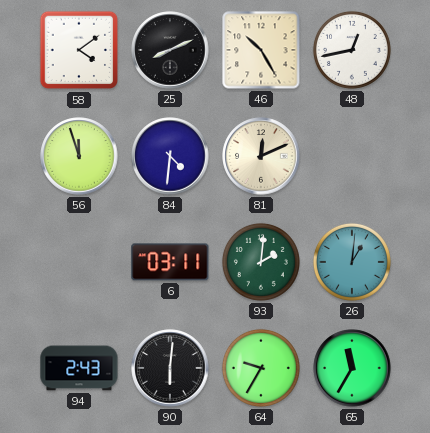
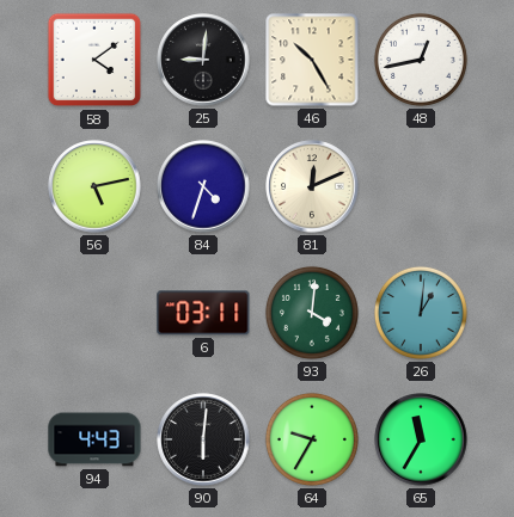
25: 8:11 -> 9:01
56: 11:57 -> 5:13
84: 4:31 -> 4:33
93: 2:01 -> 4:01
94: 2:43 -> 4:43
